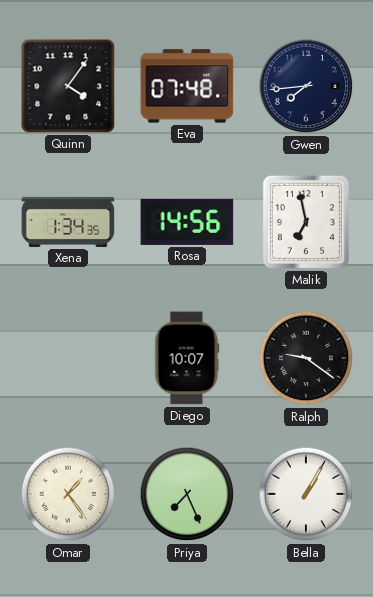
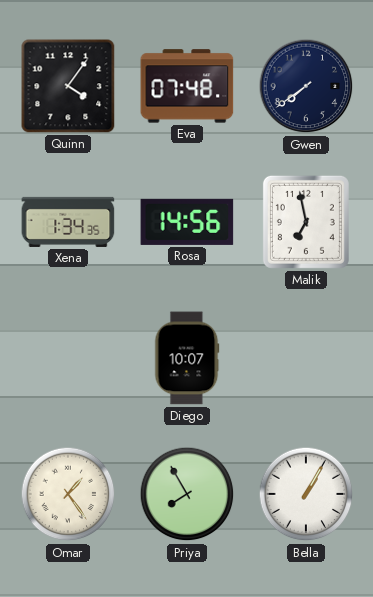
Gwen: 7:44 -> 7:39
Ralph: 9:21 -> none
Priya: 7:26 -> 7:55
